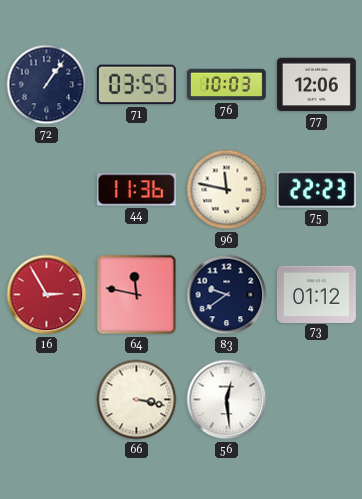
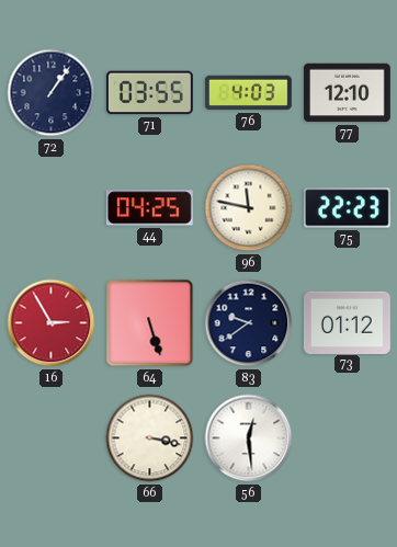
76: 10:03 -> 4:03
77: 12:06 -> 12:10
44: 11:36 -> 04:25
64: 11:47 -> 5:27
